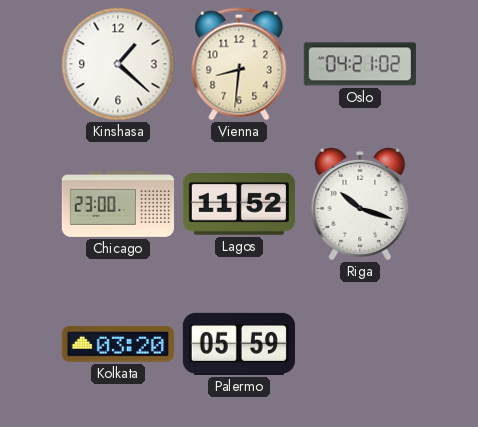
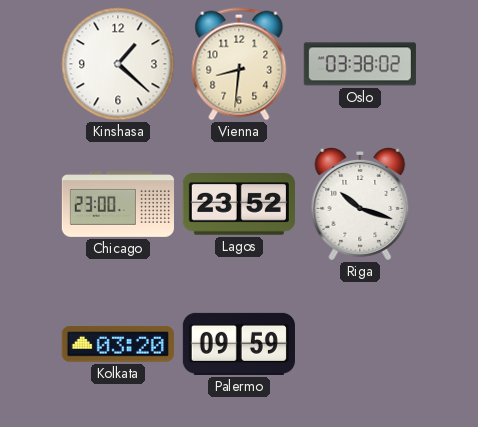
Oslo: 04:21 -> 03:38
Lagos: 11:52 -> 23:52
Palermo: 05:59 -> 09:59
